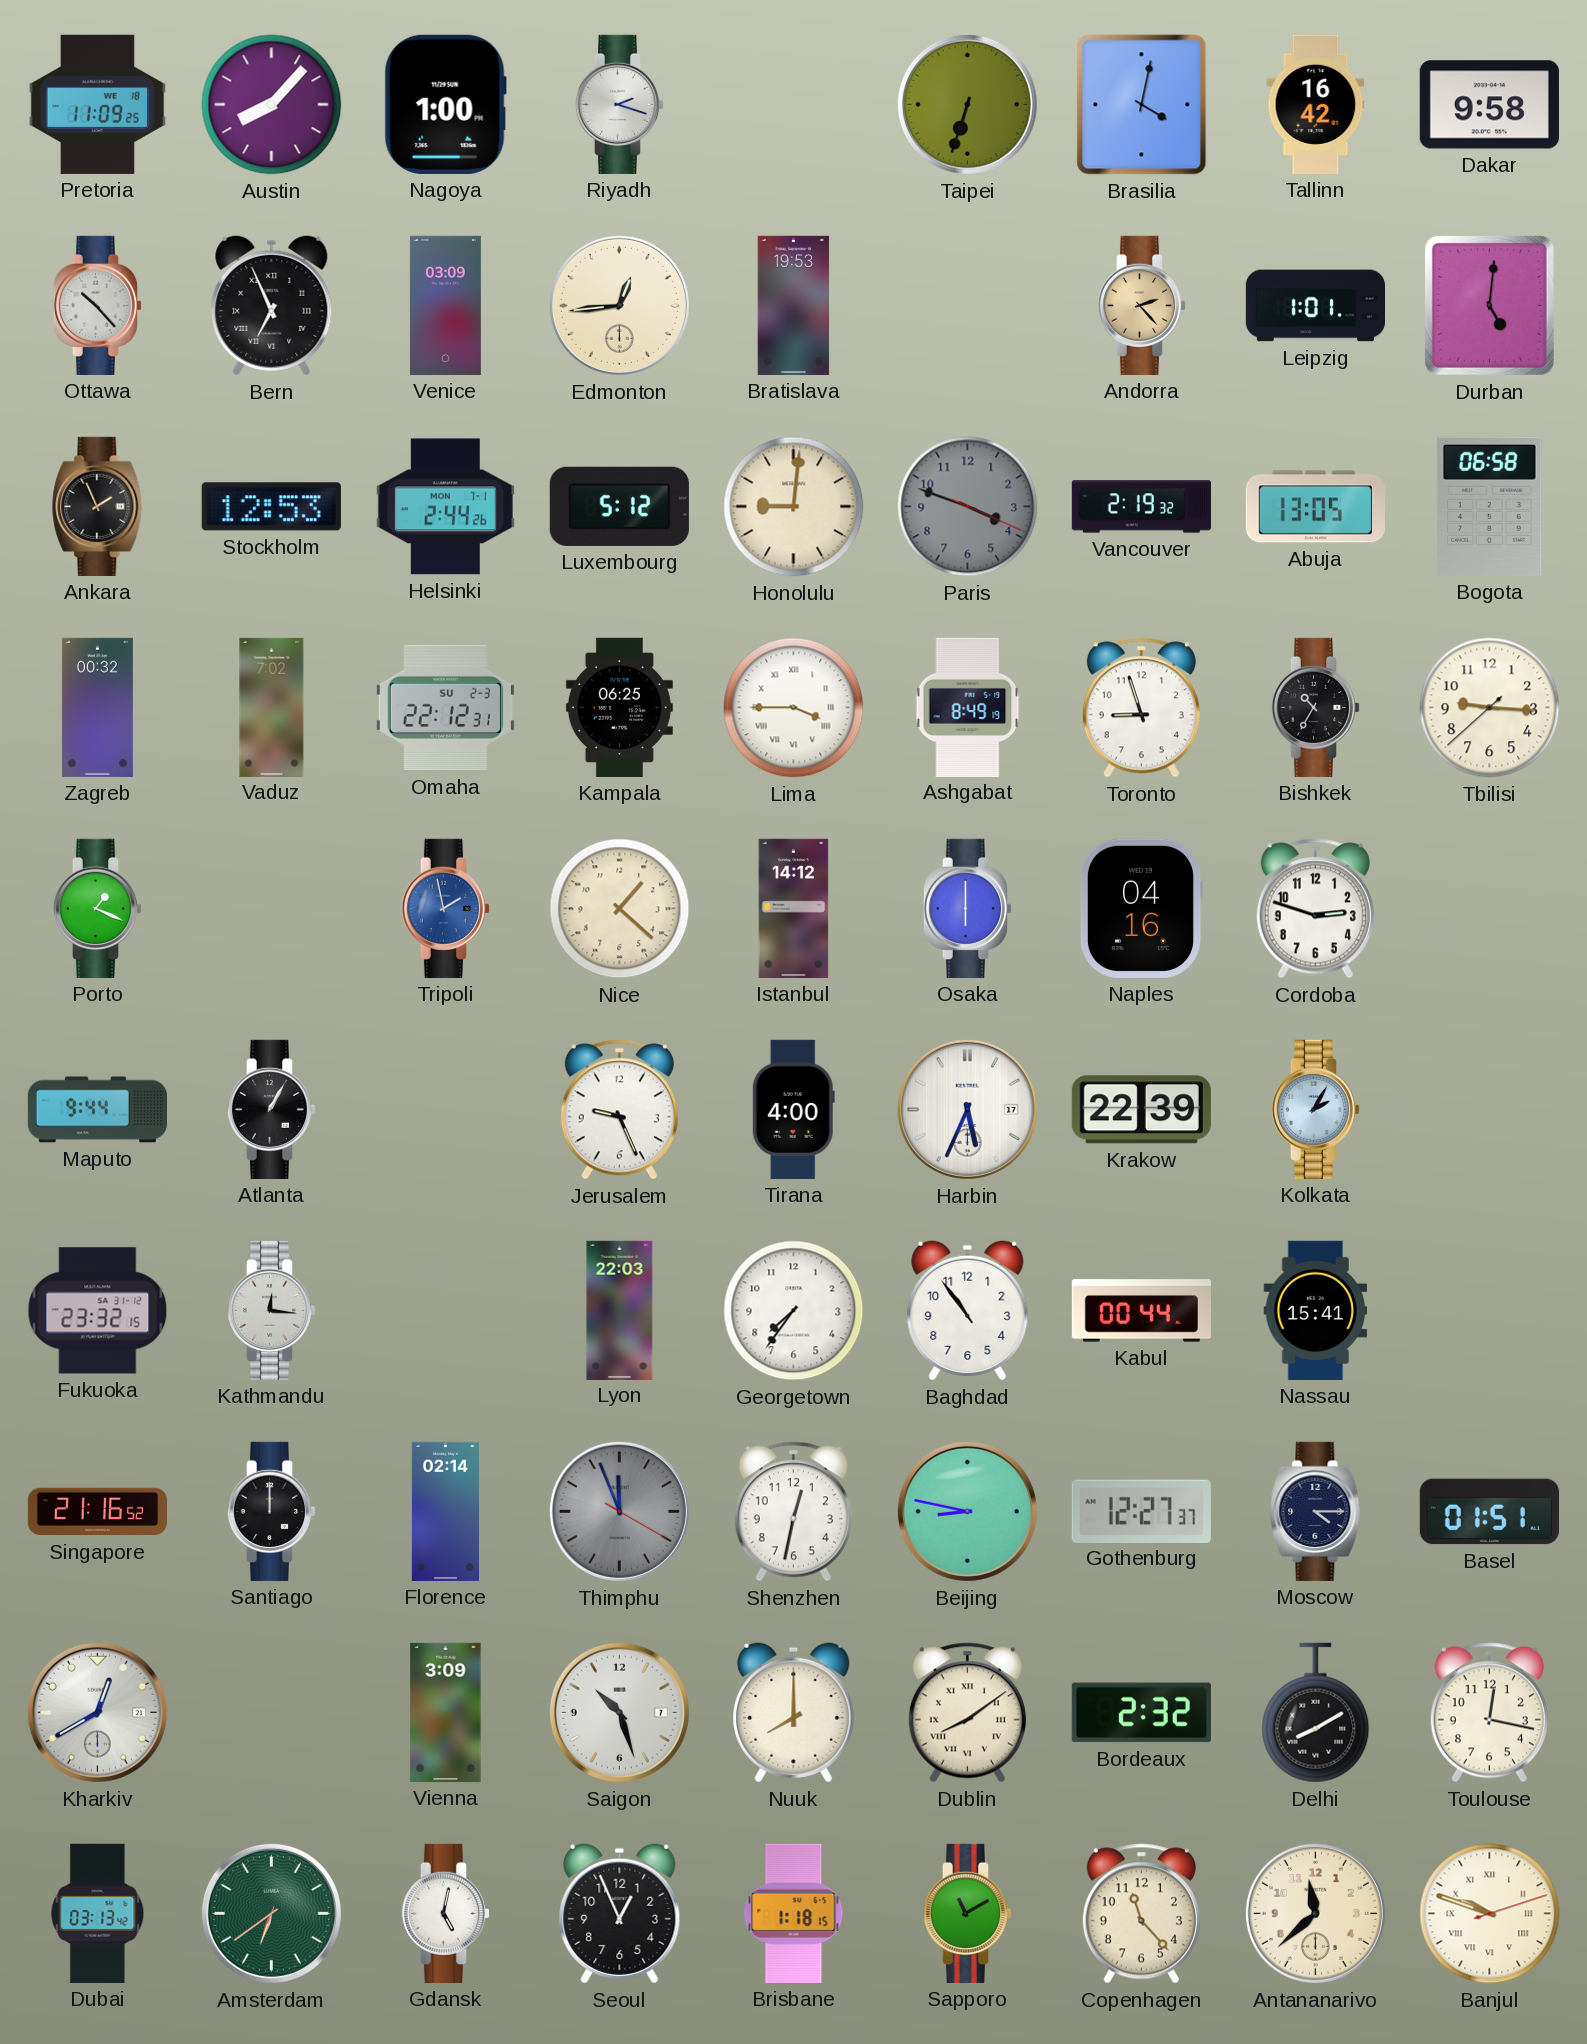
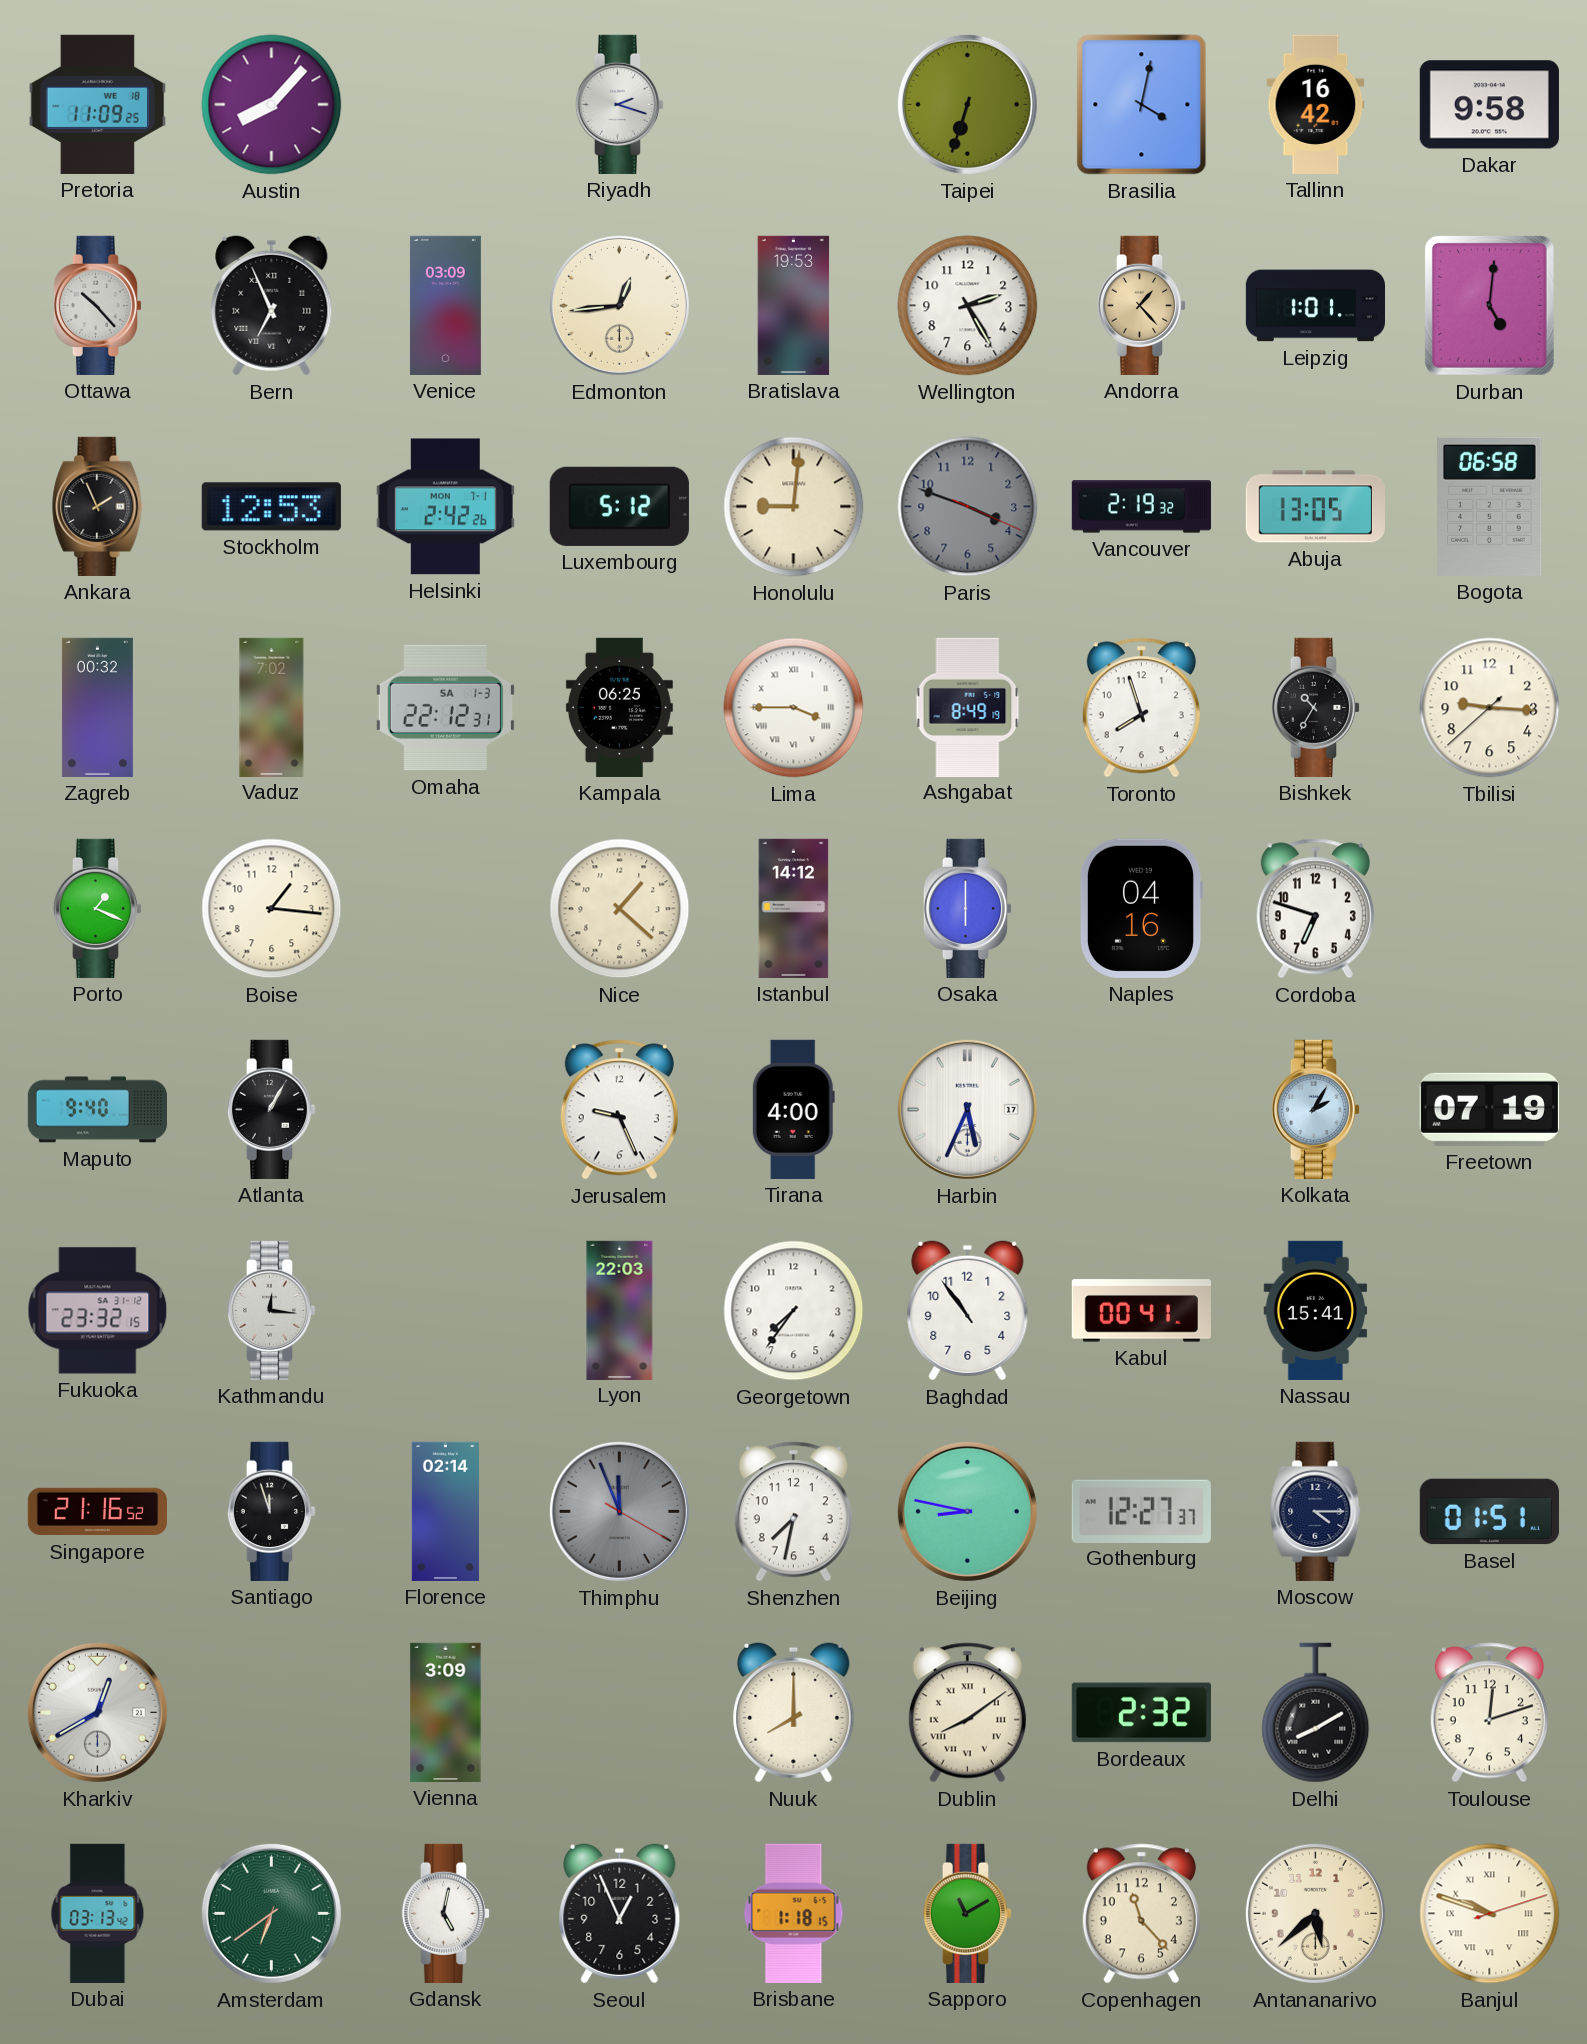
Nagoya: 1:00 -> none
Wellington: none -> 2:25
Andorra: 2:23 -> 1:23
Helsinki: 2:44 -> 2:42
Omaha date: SU 2-3 -> SA 1-3
Toronto: 8:57 -> 7:57
Boise: none -> 1:16
Tripoli: 1:58 -> none
Cordoba: 2:48 -> 6:48
Maputo: 9:44 -> 9:40
Krakow: 22:39 -> none
Freetown: none -> 07:19
Kabul: 00:44 -> 00:41
Santiago: 12:00 -> 11:57
Shenzhen: 12:32 -> 7:32
Saigon: 10:27 -> none
Toulouse: 12:17 -> 12:12
Antananarivo: 11:38 -> 5:38
